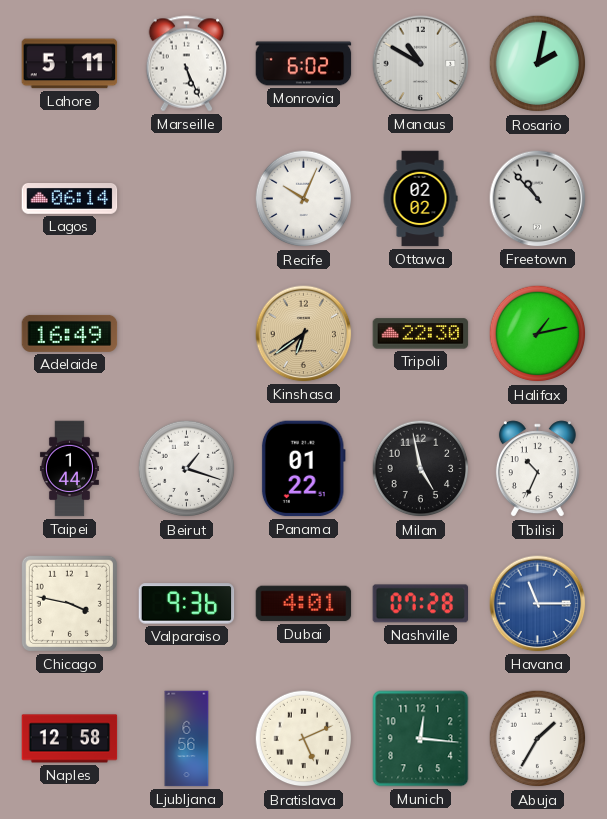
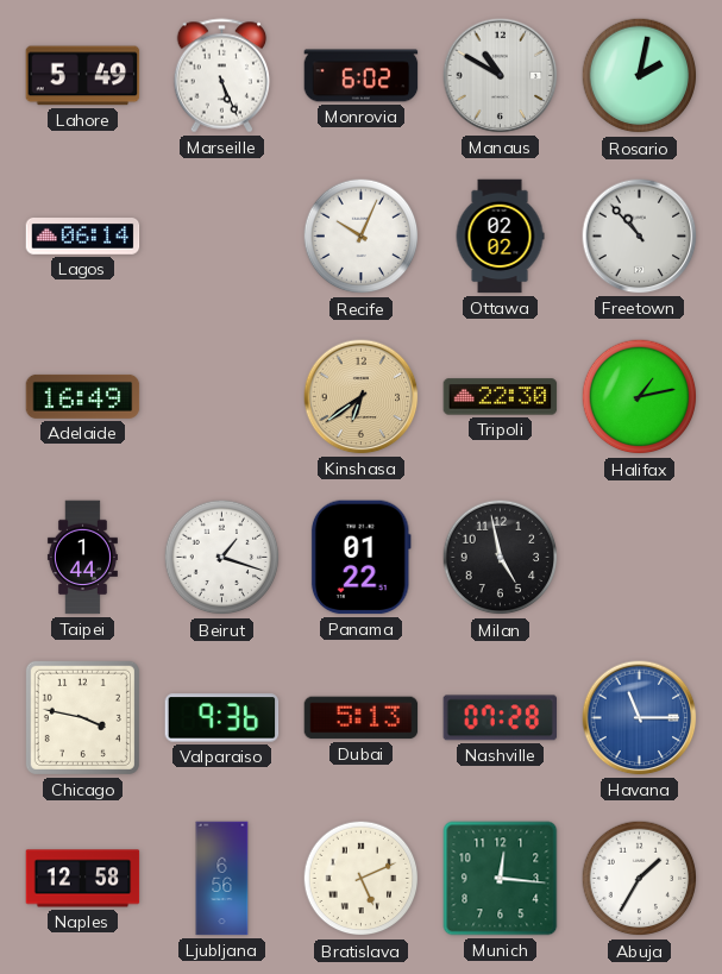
Lahore: 5:11 -> 5:49
Tbilisi: 10:34 -> none
Dubai: 4:01 -> 5:13
